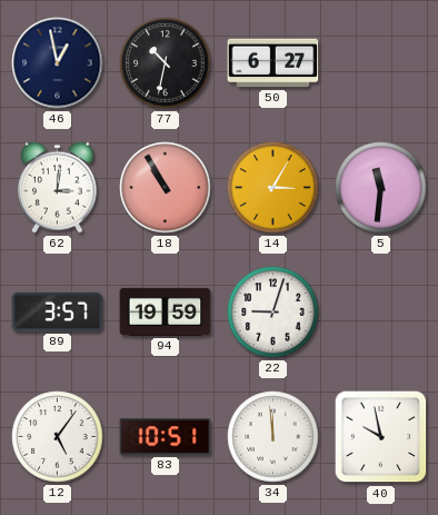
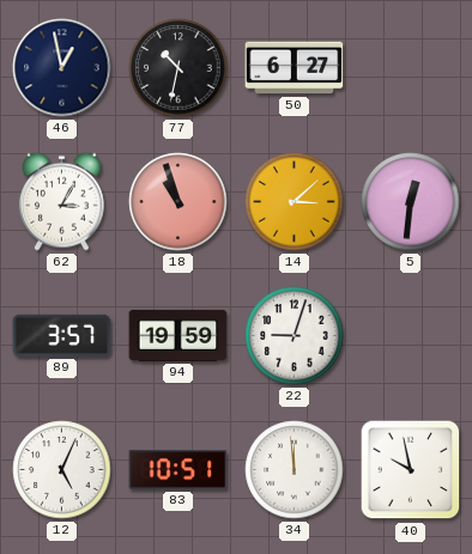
62: 3:01 -> 3:05
18: 10:55 -> 10:57
14: 3:05 -> 3:08
5: 11:31 -> 12:31
12: 5:06 -> 5:04
